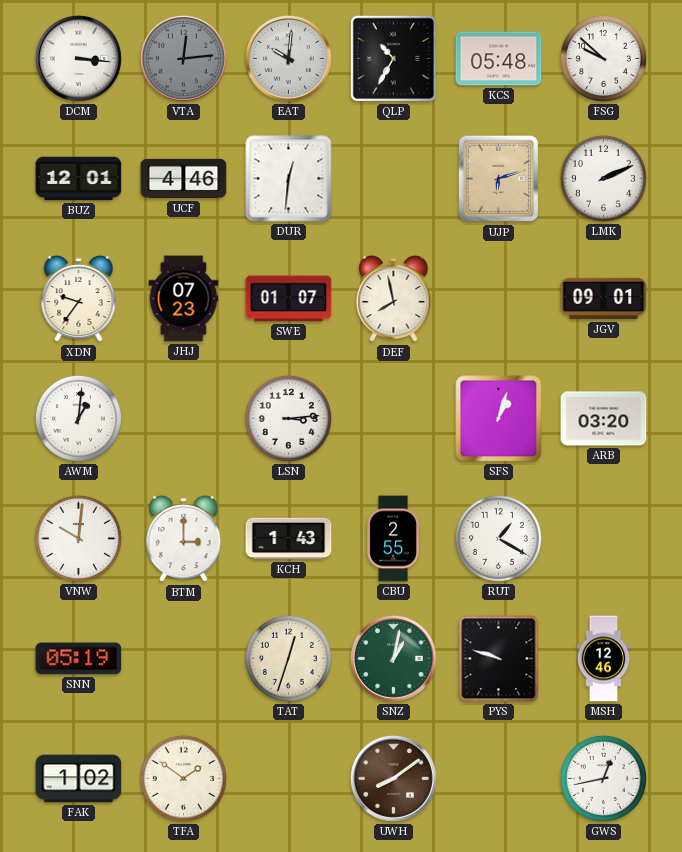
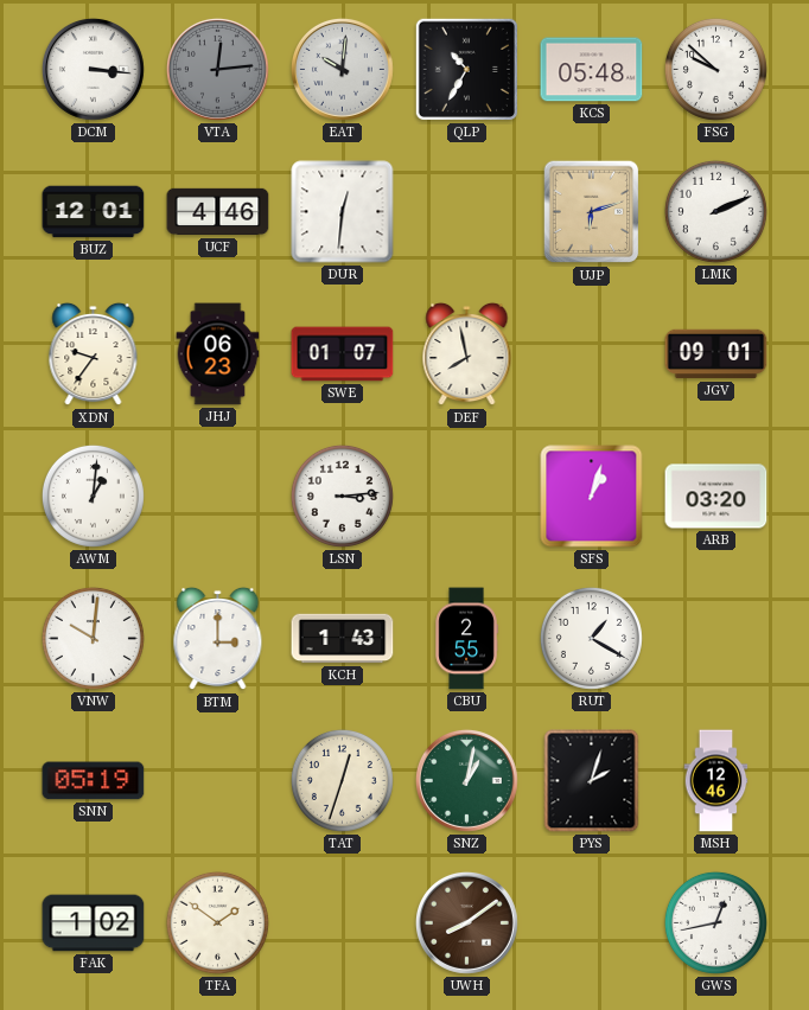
JHJ: 07:23 -> 06:23
PYS: 9:48 -> 2:03
